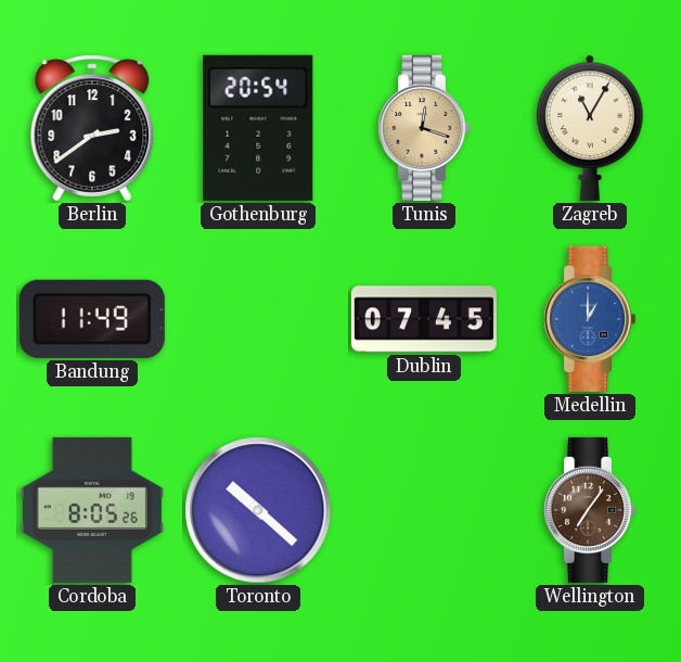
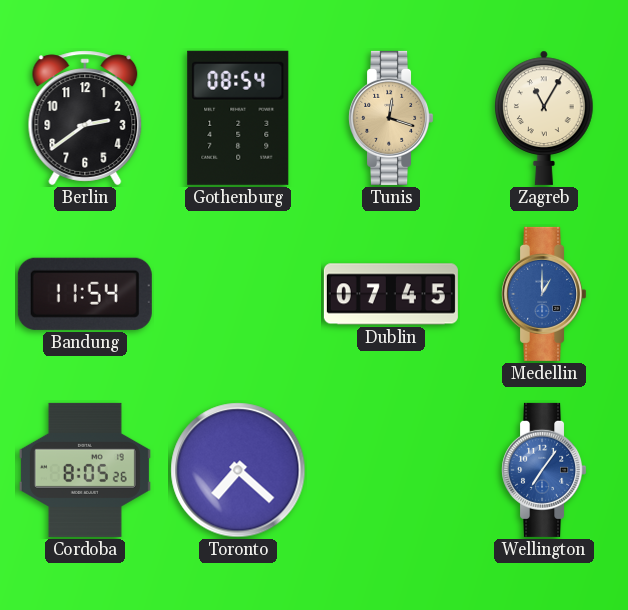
Gothenburg: 20:54 -> 08:54
Bandung: 11:49 -> 11:54
Toronto: 10:22 -> 7:22
Wellington dial: brown -> blue
